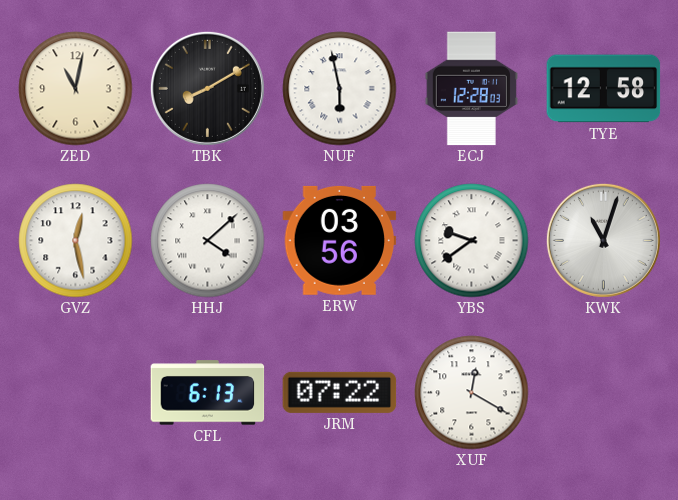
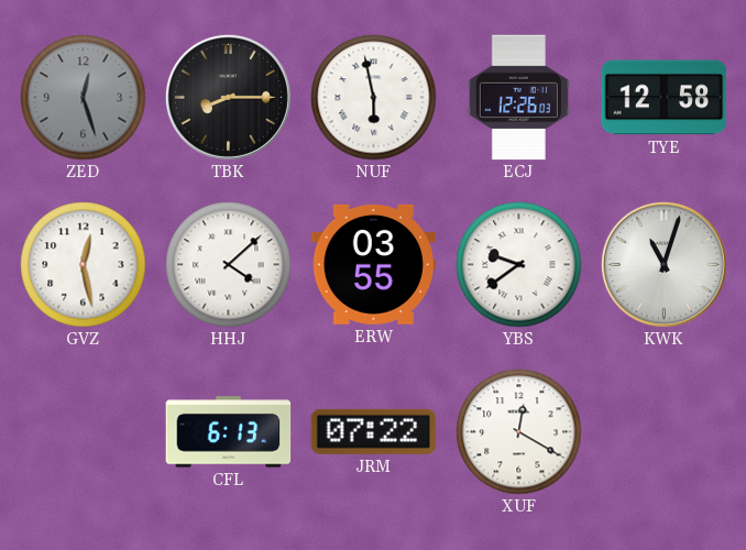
ZED: 11:02 -> 12:27
ZED dial: cream -> grey
TBK: 8:10 -> 8:15
ECJ: 12:28 -> 12:26
ERW: 03:56 -> 03:55
